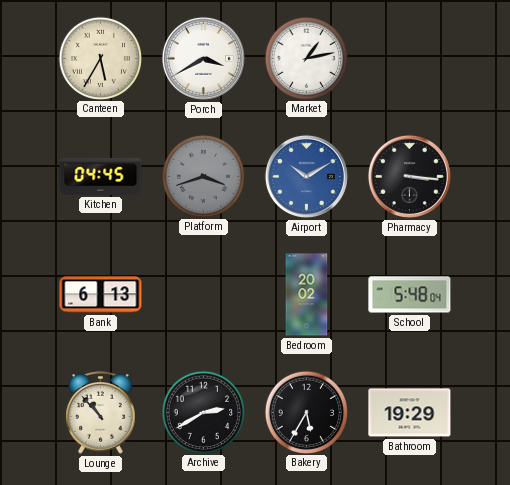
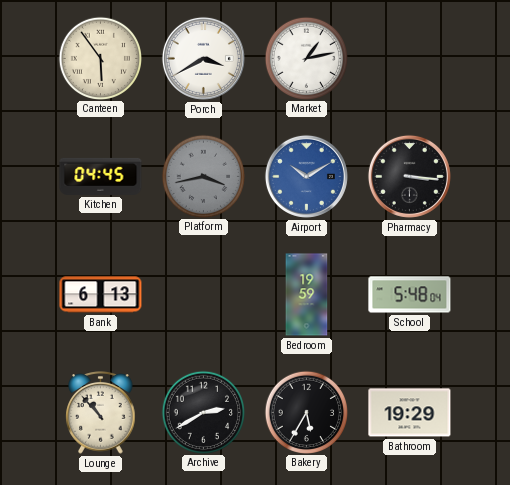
Canteen: 5:35 -> 5:54
Platform: 3:42 -> 3:43
Bedroom: 20:02 -> 19:59
